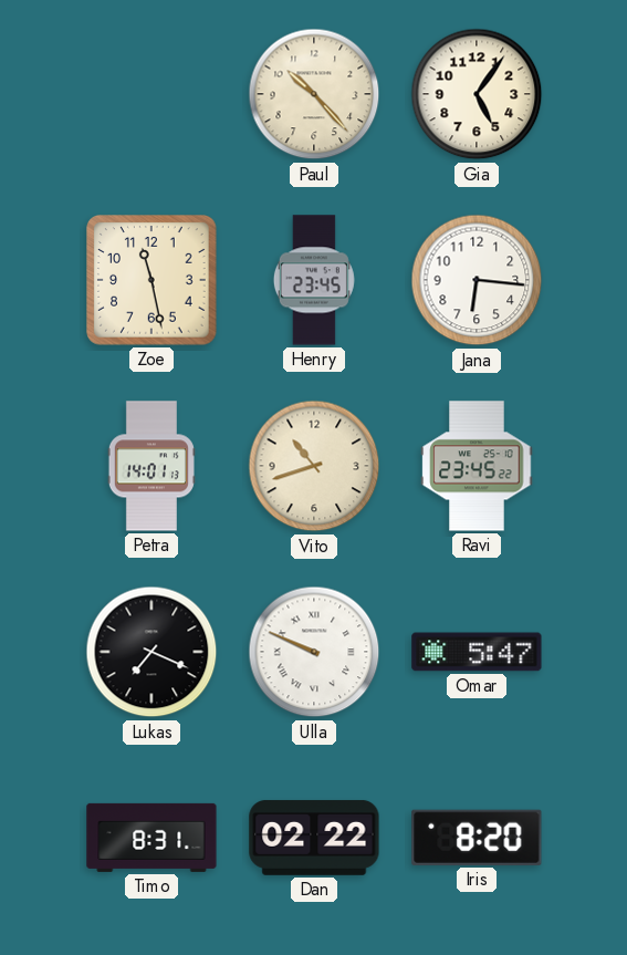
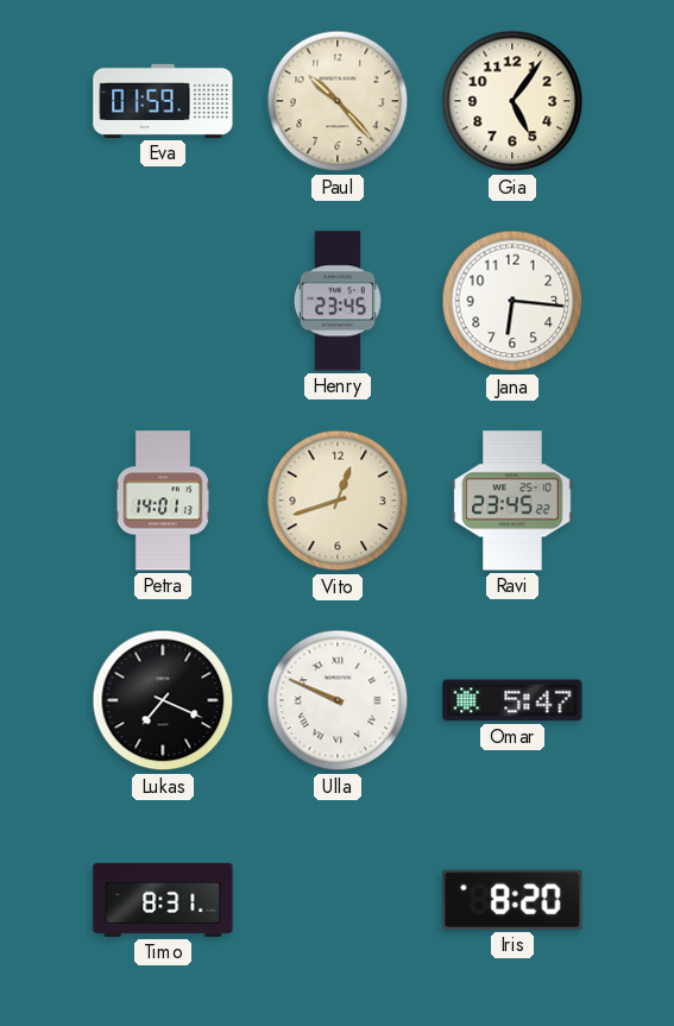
Eva: none -> 01:59
Zoe: 11:28 -> none
Vito: 10:42 -> 12:42
Dan: 02:22 -> none
